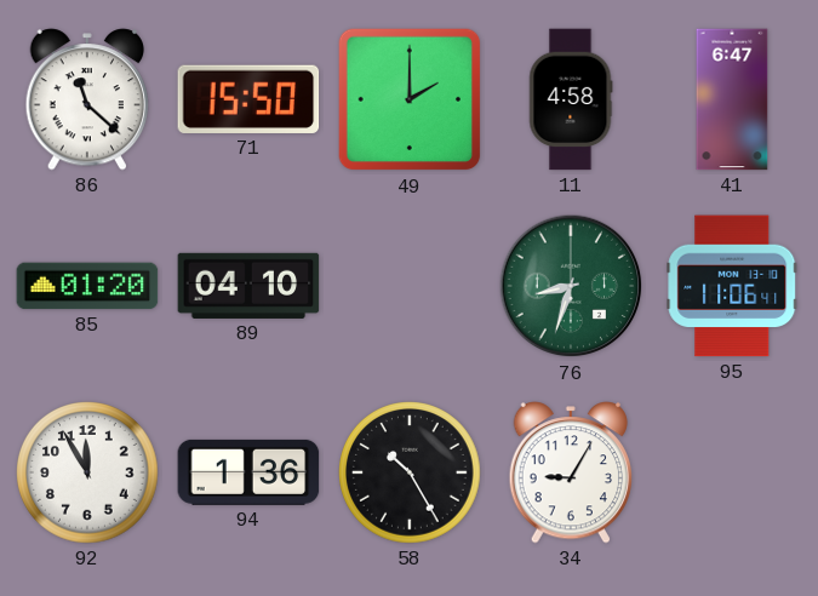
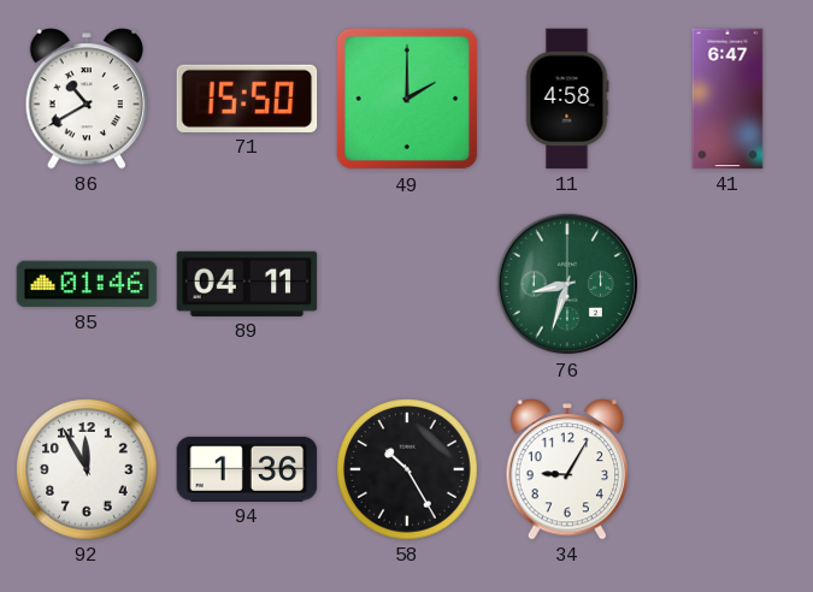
86: 11:22 -> 10:40
85: 01:20 -> 01:46
89: 04:10 -> 04:11
95: 11:06 -> none
